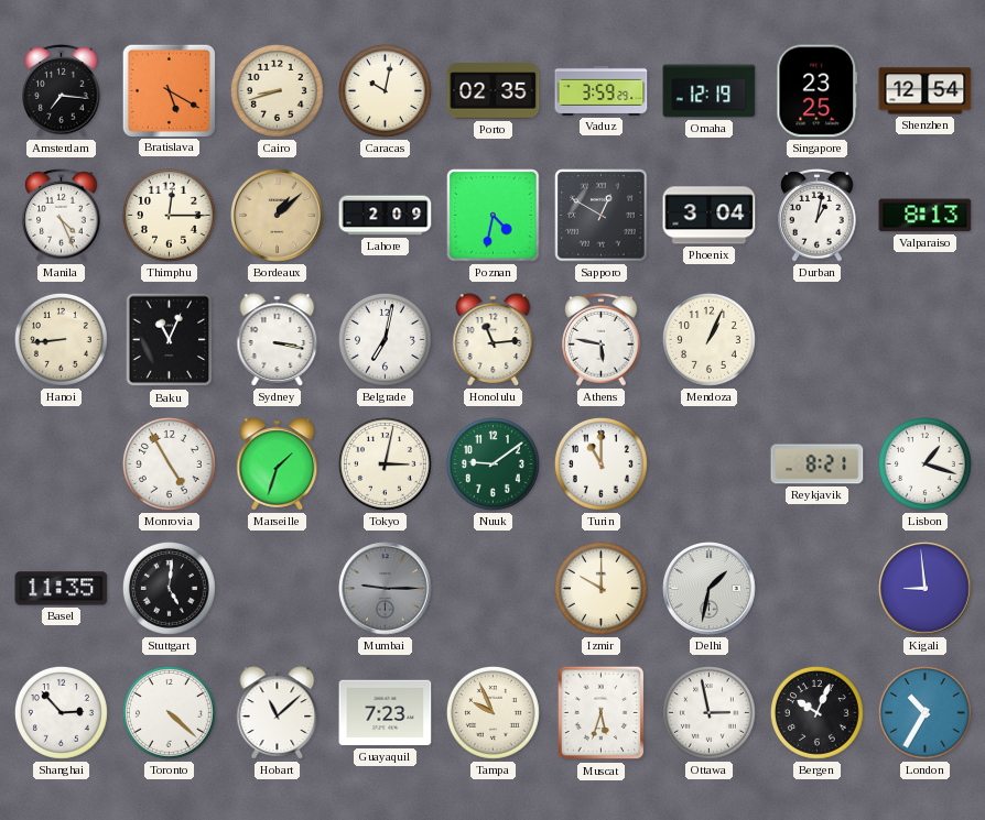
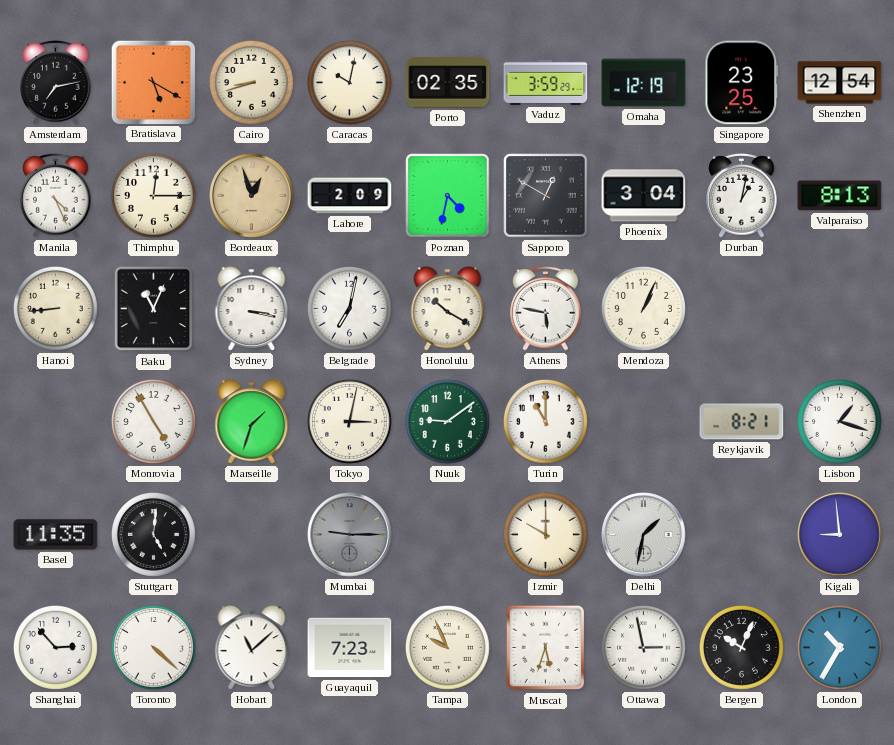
Amsterdam: 7:16 -> 7:13
Bordeaux: 1:08 -> 12:57
Honolulu: 11:14 -> 10:20
